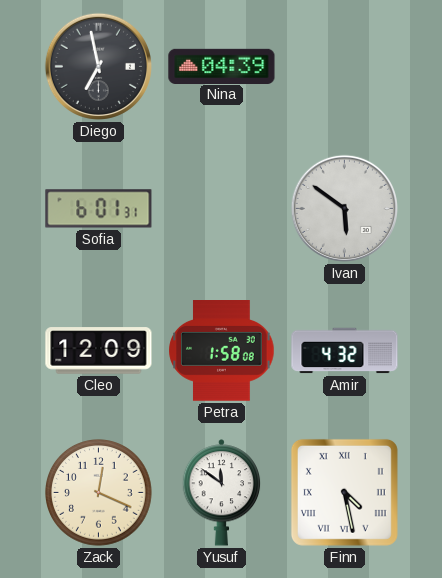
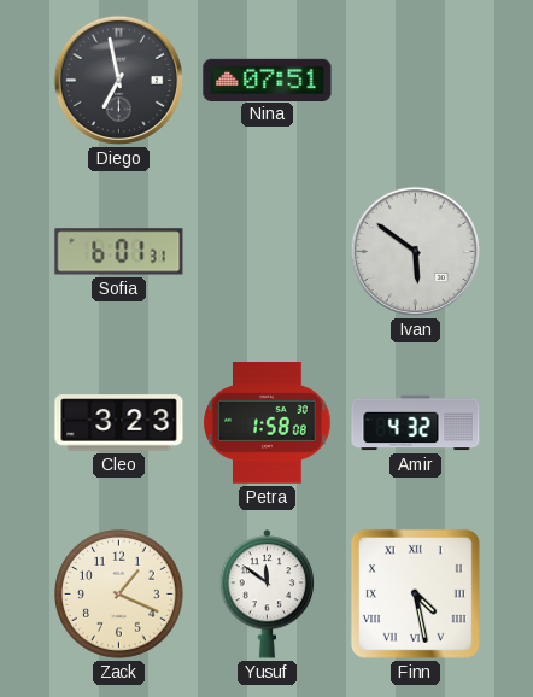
Nina: 04:39 -> 07:51
Cleo: 12:09 -> 3:23
Zack: 12:19 -> 1:19
